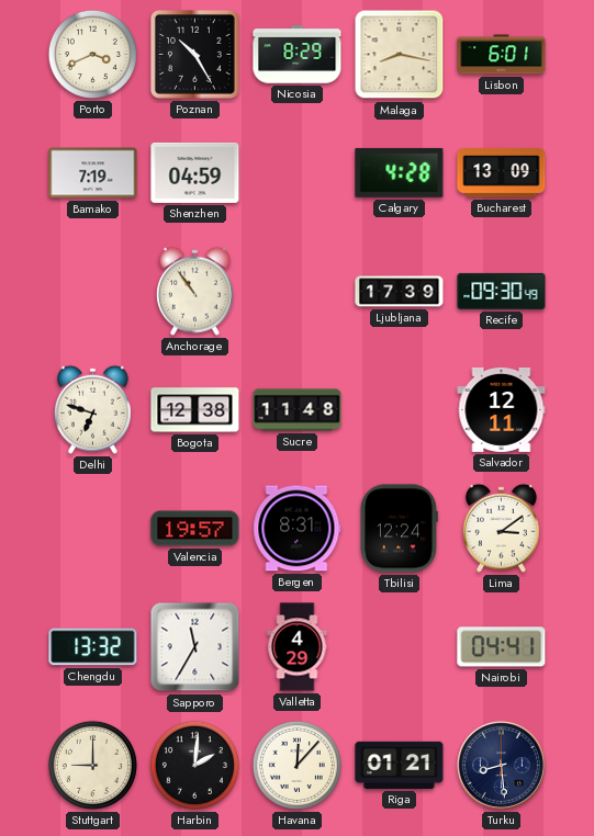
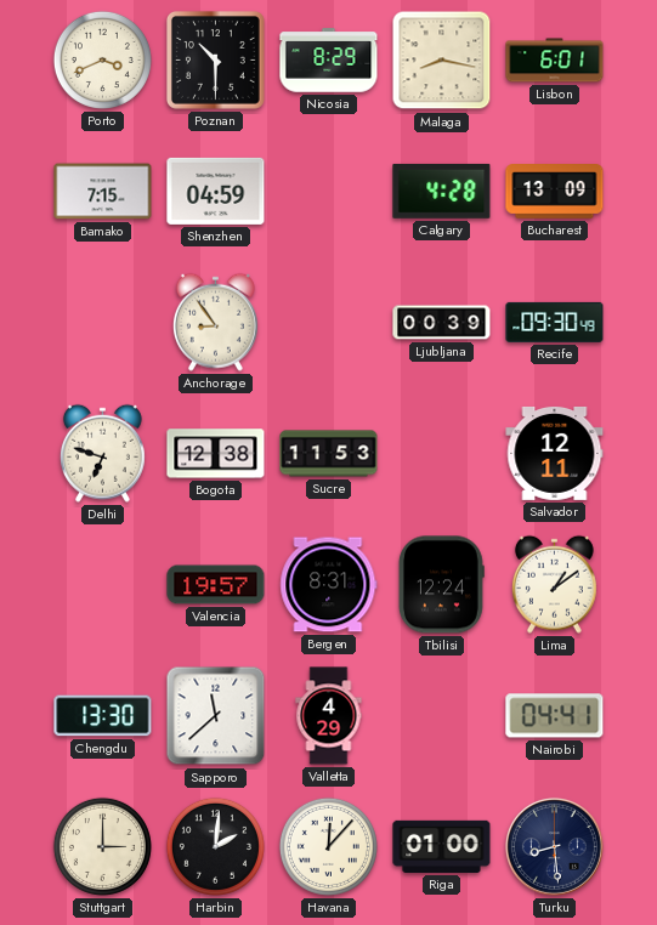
Poznan: 10:25 -> 10:30
Bamako: 7:19 -> 7:15
Anchorage: 10:54 -> 8:54
Ljubljana: 17:39 -> 00:39
Sucre: 11:48 -> 11:53
Lima: 3:09 -> 1:09
Chengdu: 13:32 -> 13:30
Sapporo: 11:35 -> 11:38
Stuttgart: 9:00 -> 3:00
Riga: 01:21 -> 01:00
